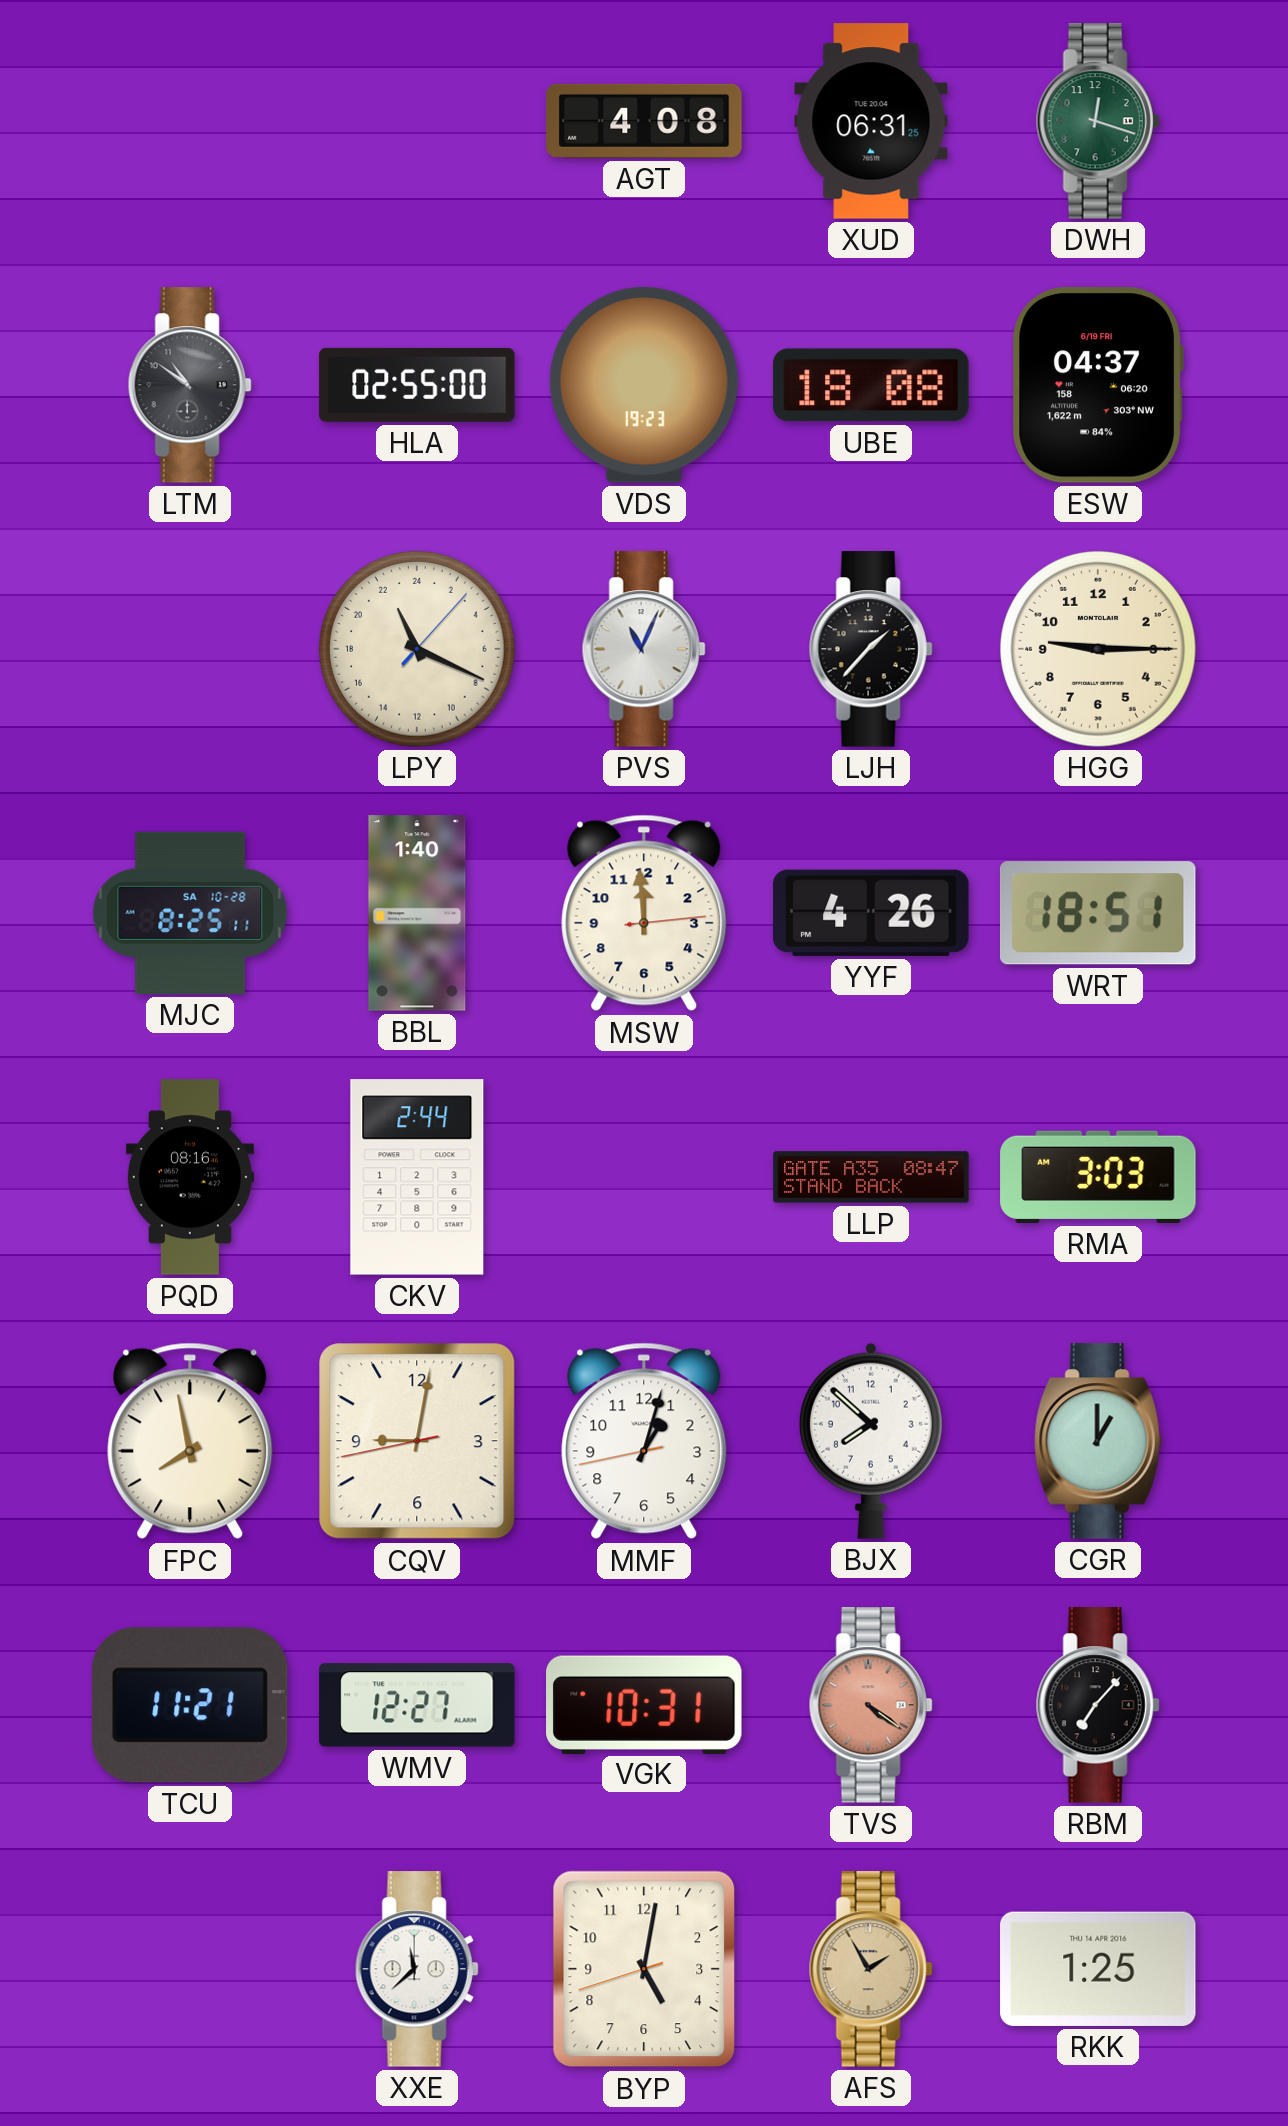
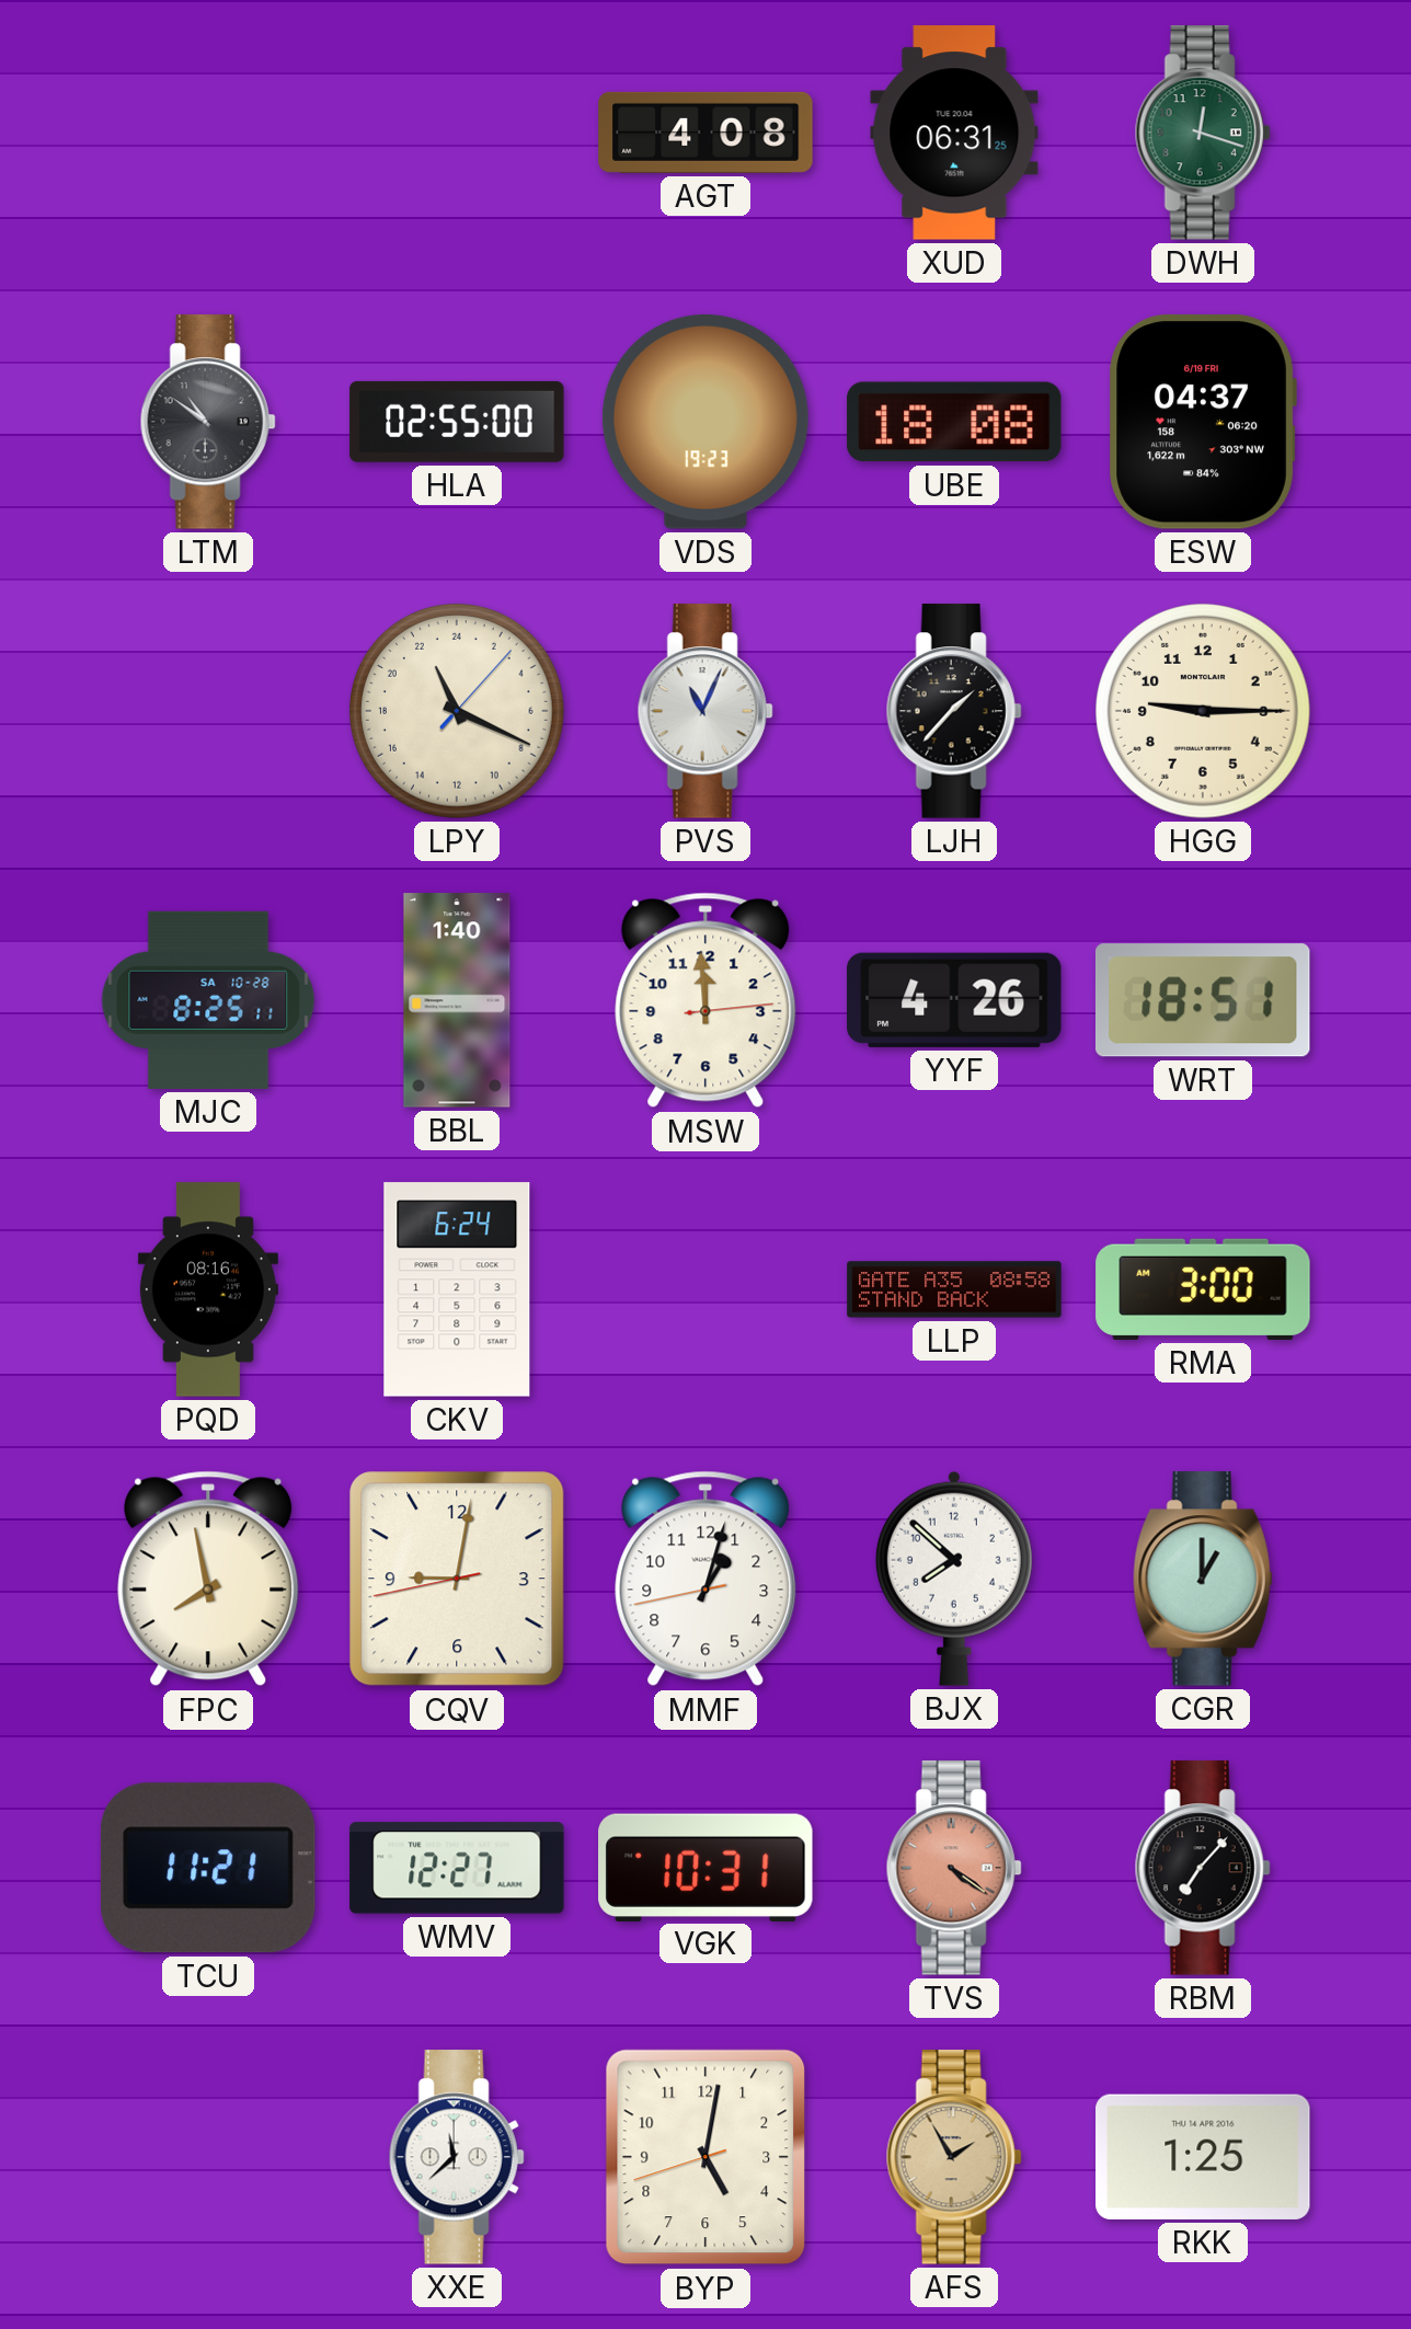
CKV: 2:44 -> 6:24
LLP: 08:47 -> 08:58
RMA: 3:03 -> 3:00
